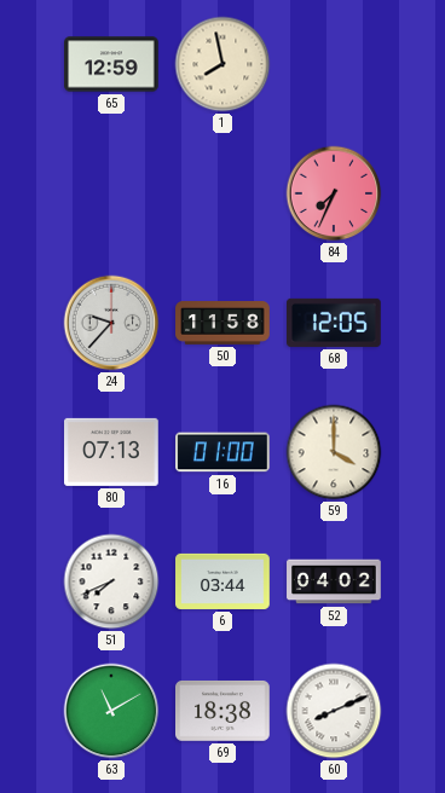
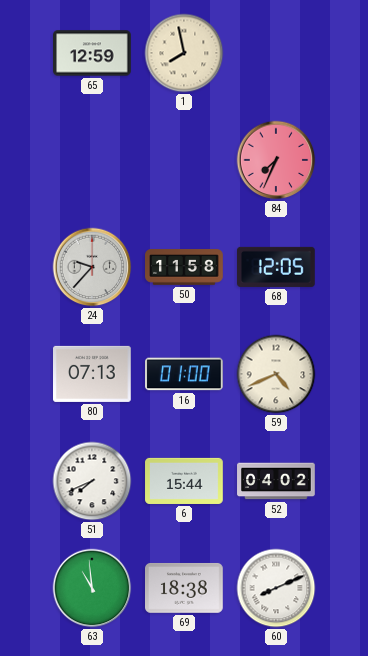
59: 4:00 -> 4:41
6: 03:44 -> 15:44
63: 11:10 -> 10:59
